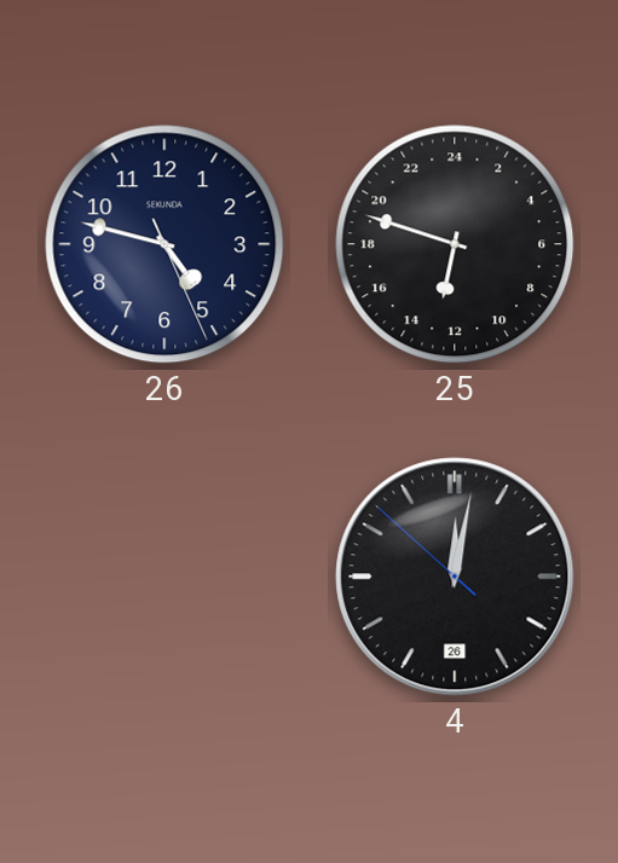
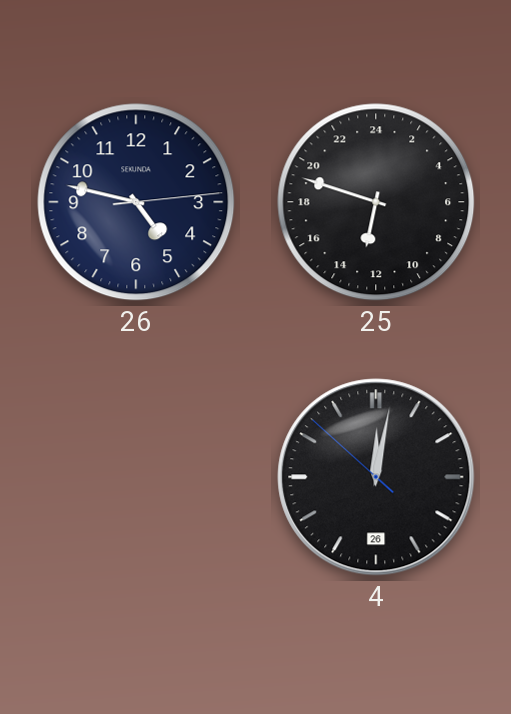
26: 4:47:26 -> 4:47:14
